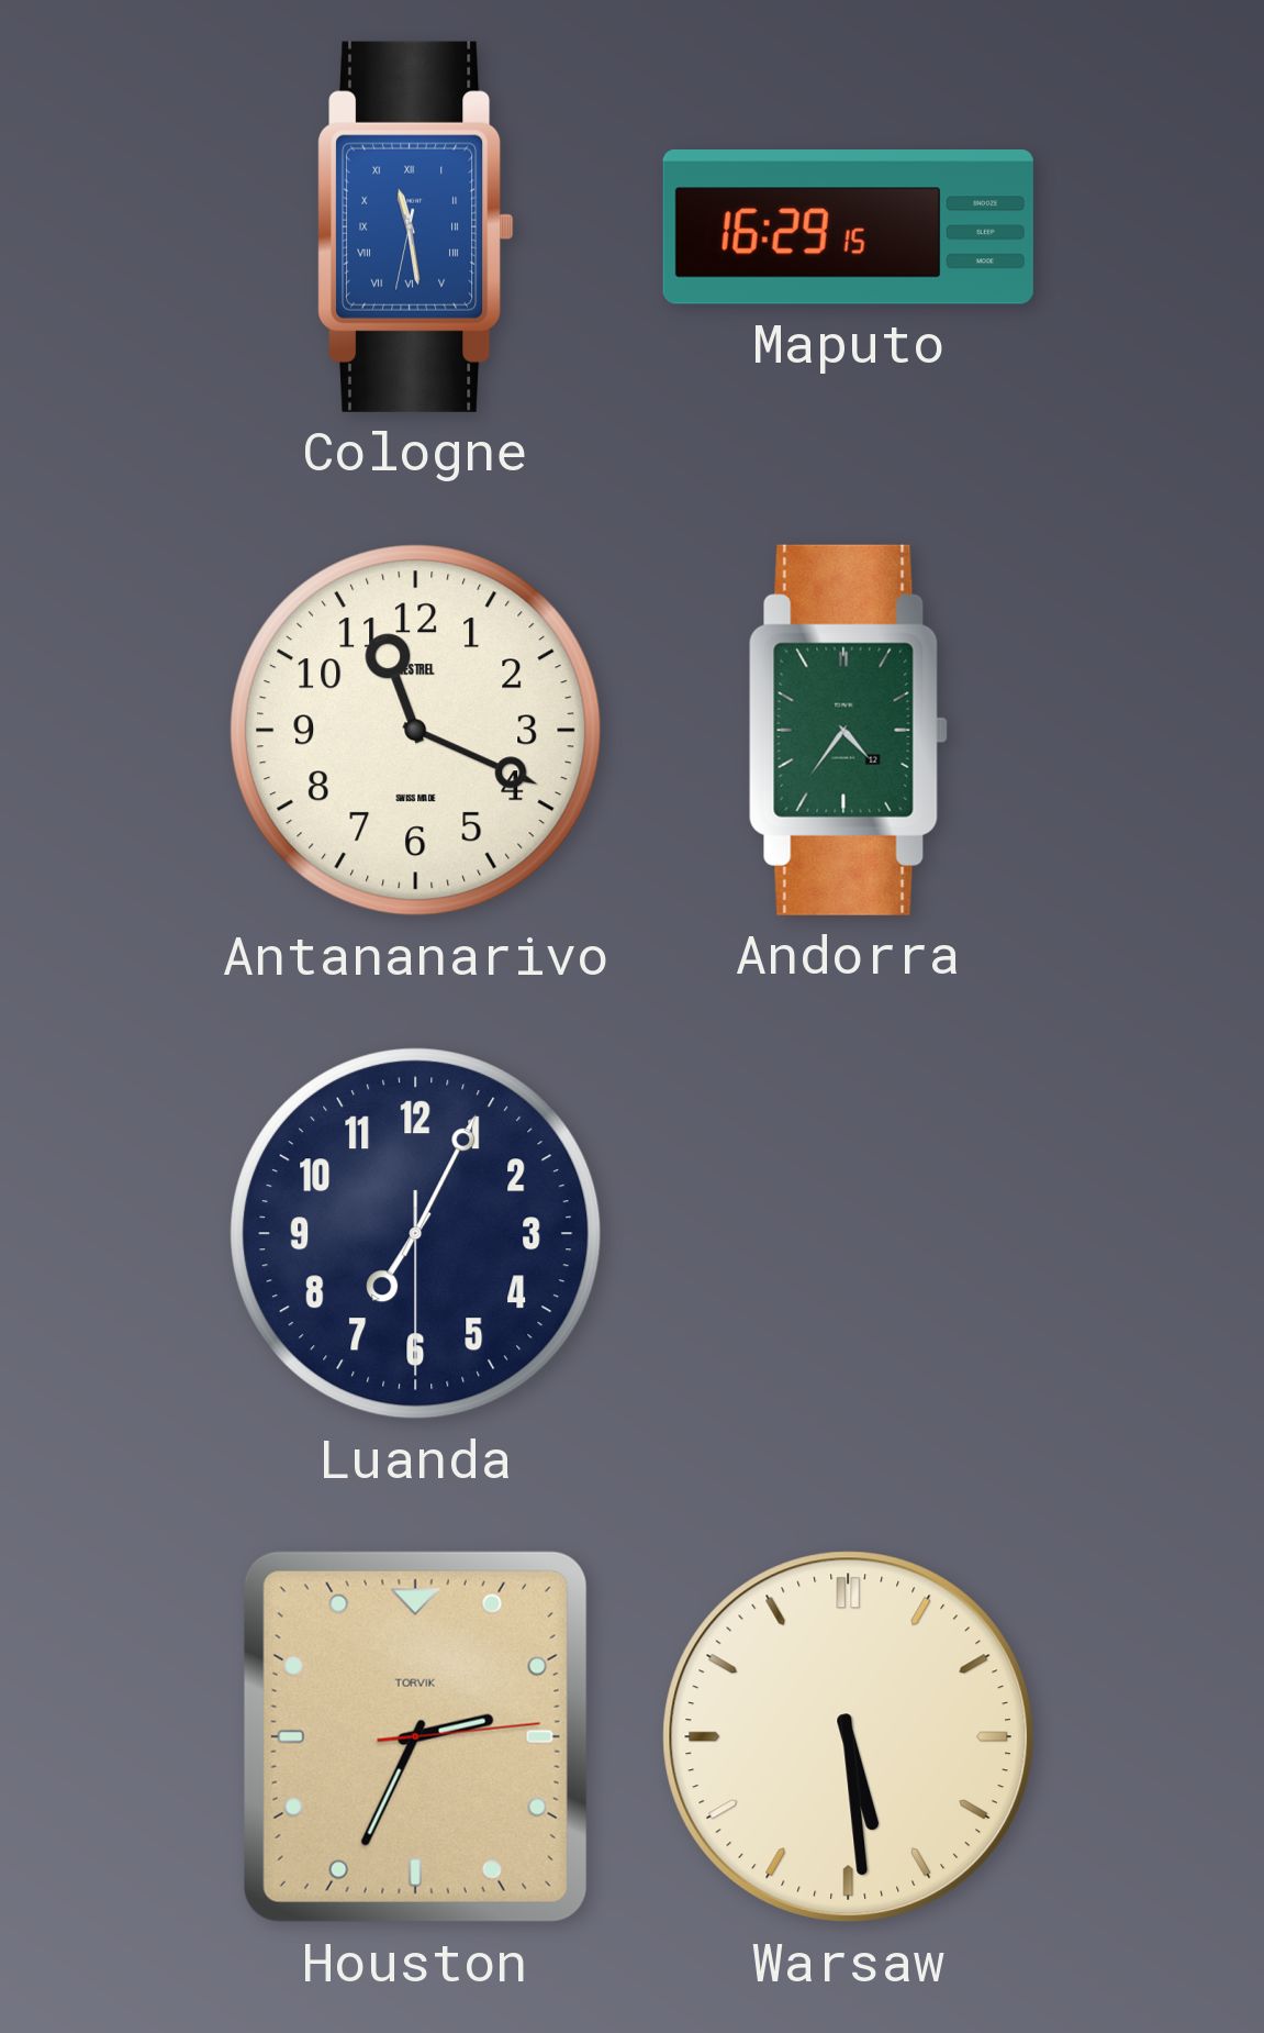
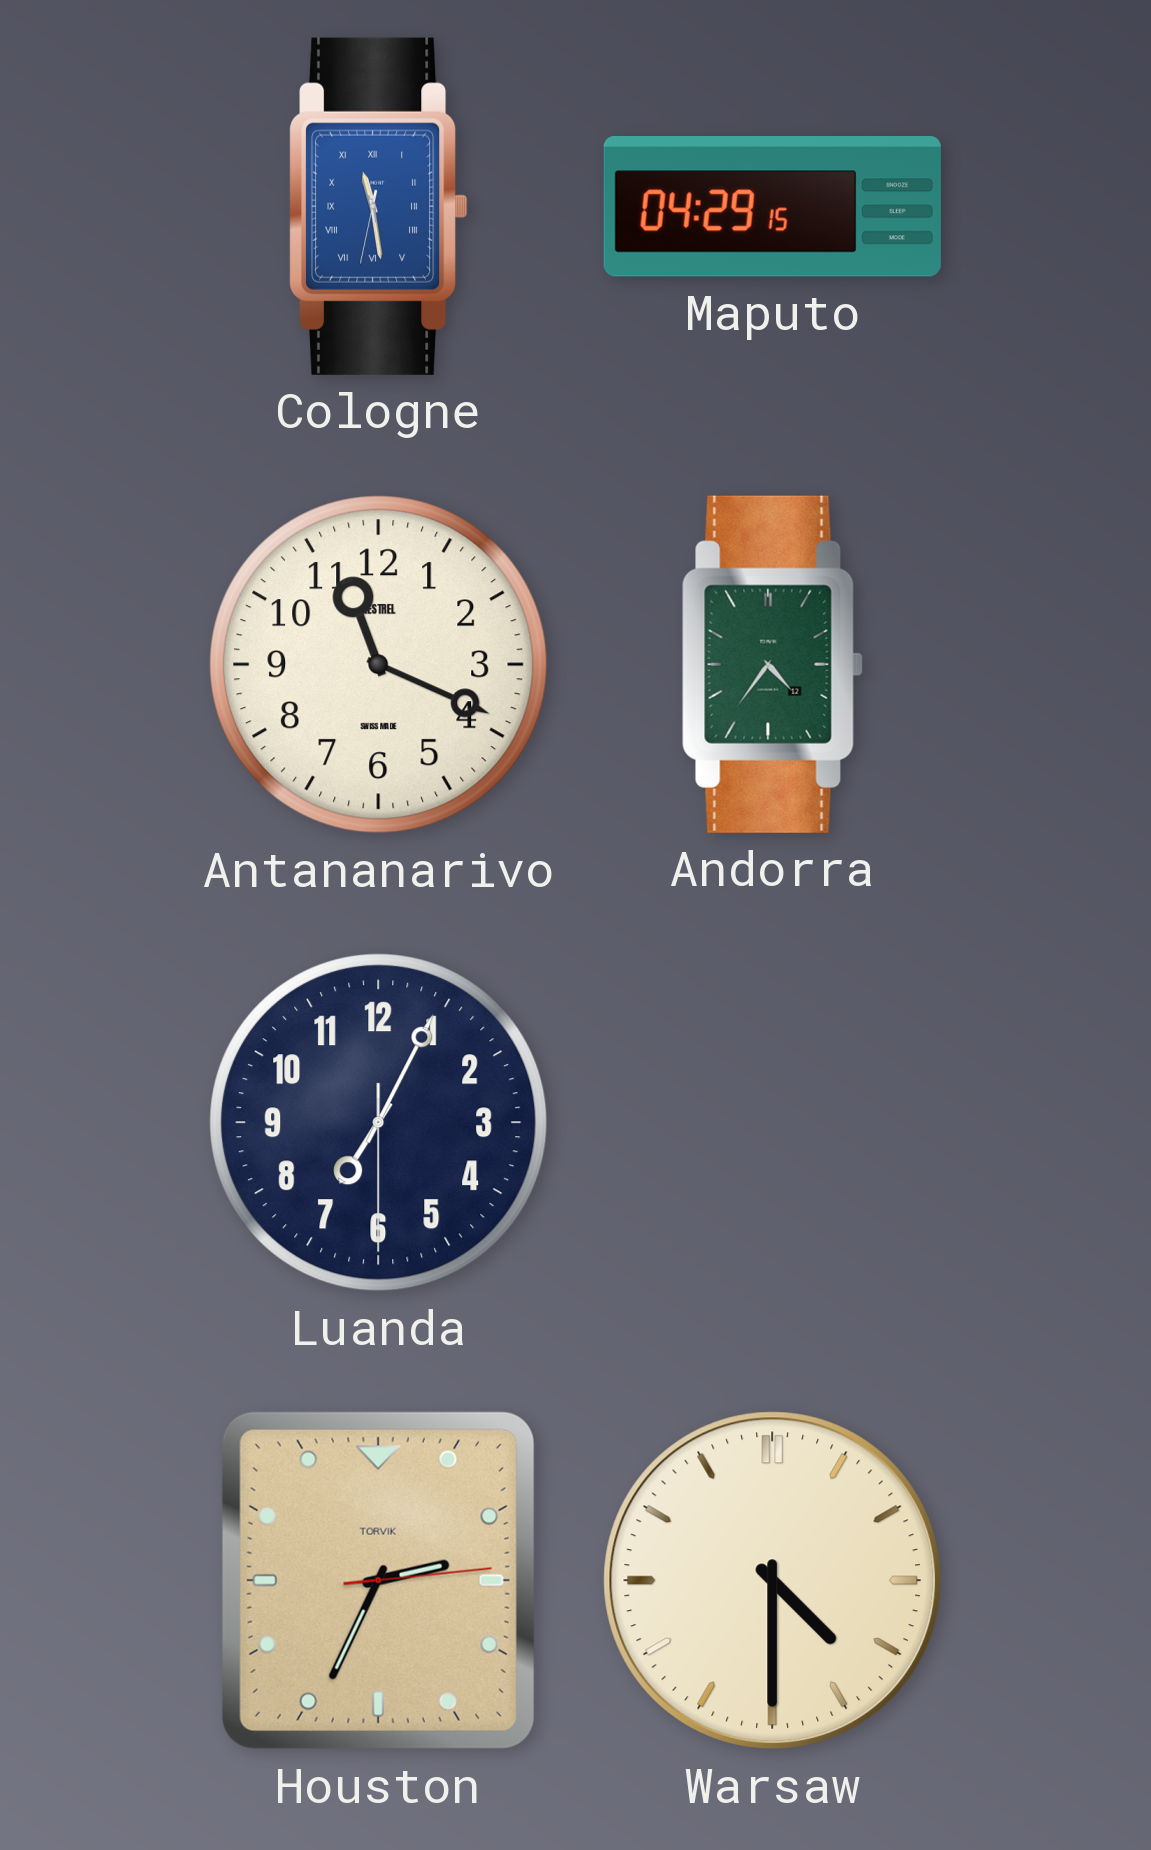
Maputo: 16:29 -> 04:29
Warsaw: 5:29 -> 4:30
